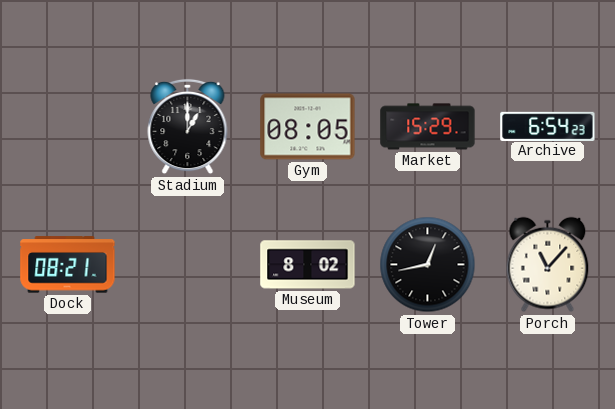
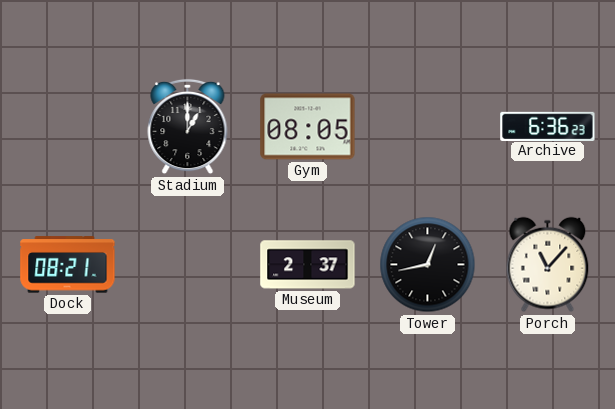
Market: 15:29 -> none
Archive: 6:54 -> 6:36
Museum: 8:02 -> 2:37
